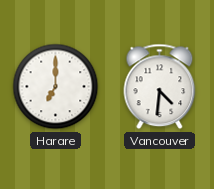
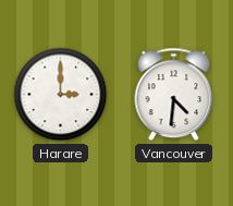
Harare: 7:00 -> 3:00
